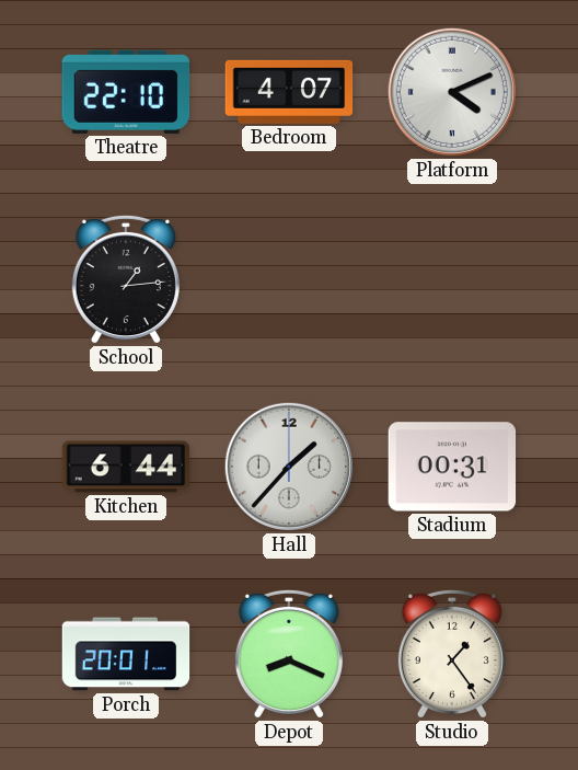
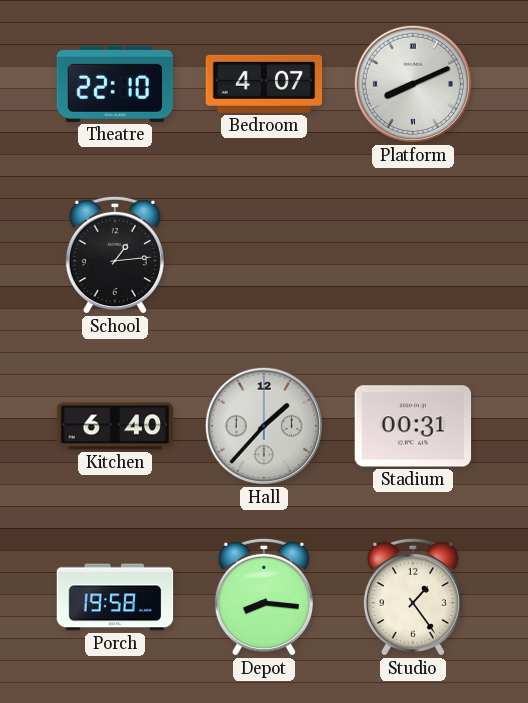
Platform: 4:11 -> 8:11
Kitchen: 6:44 -> 6:40
Porch: 20:01 -> 19:58
Depot: 8:19 -> 8:16
